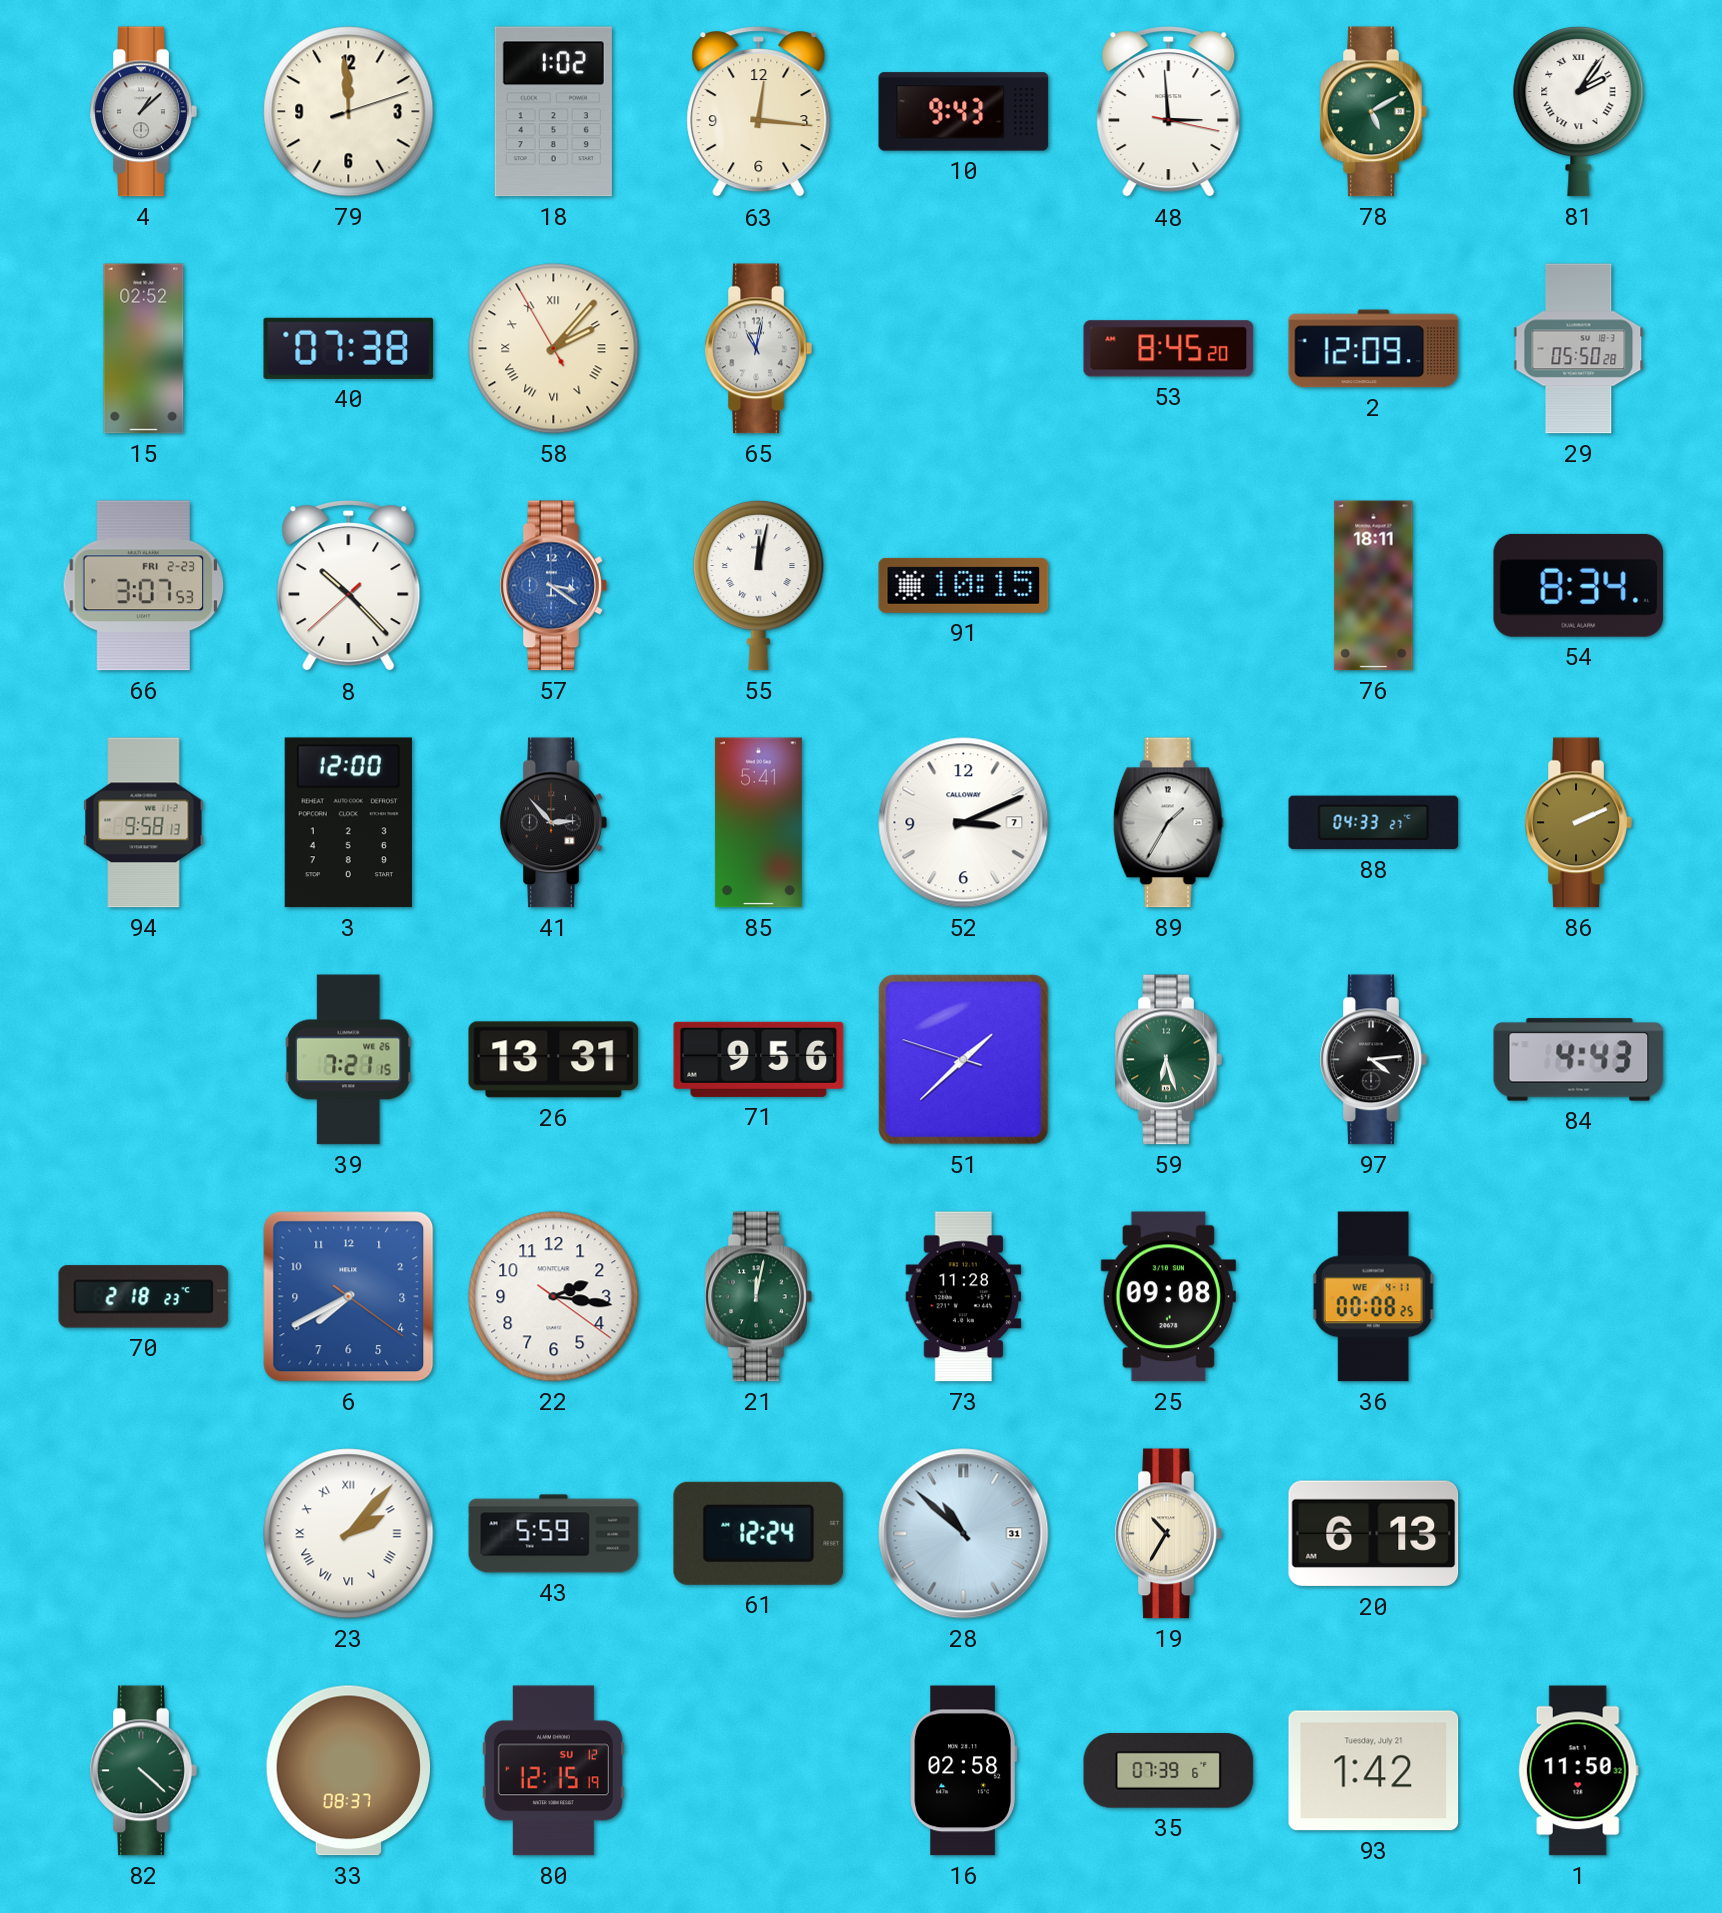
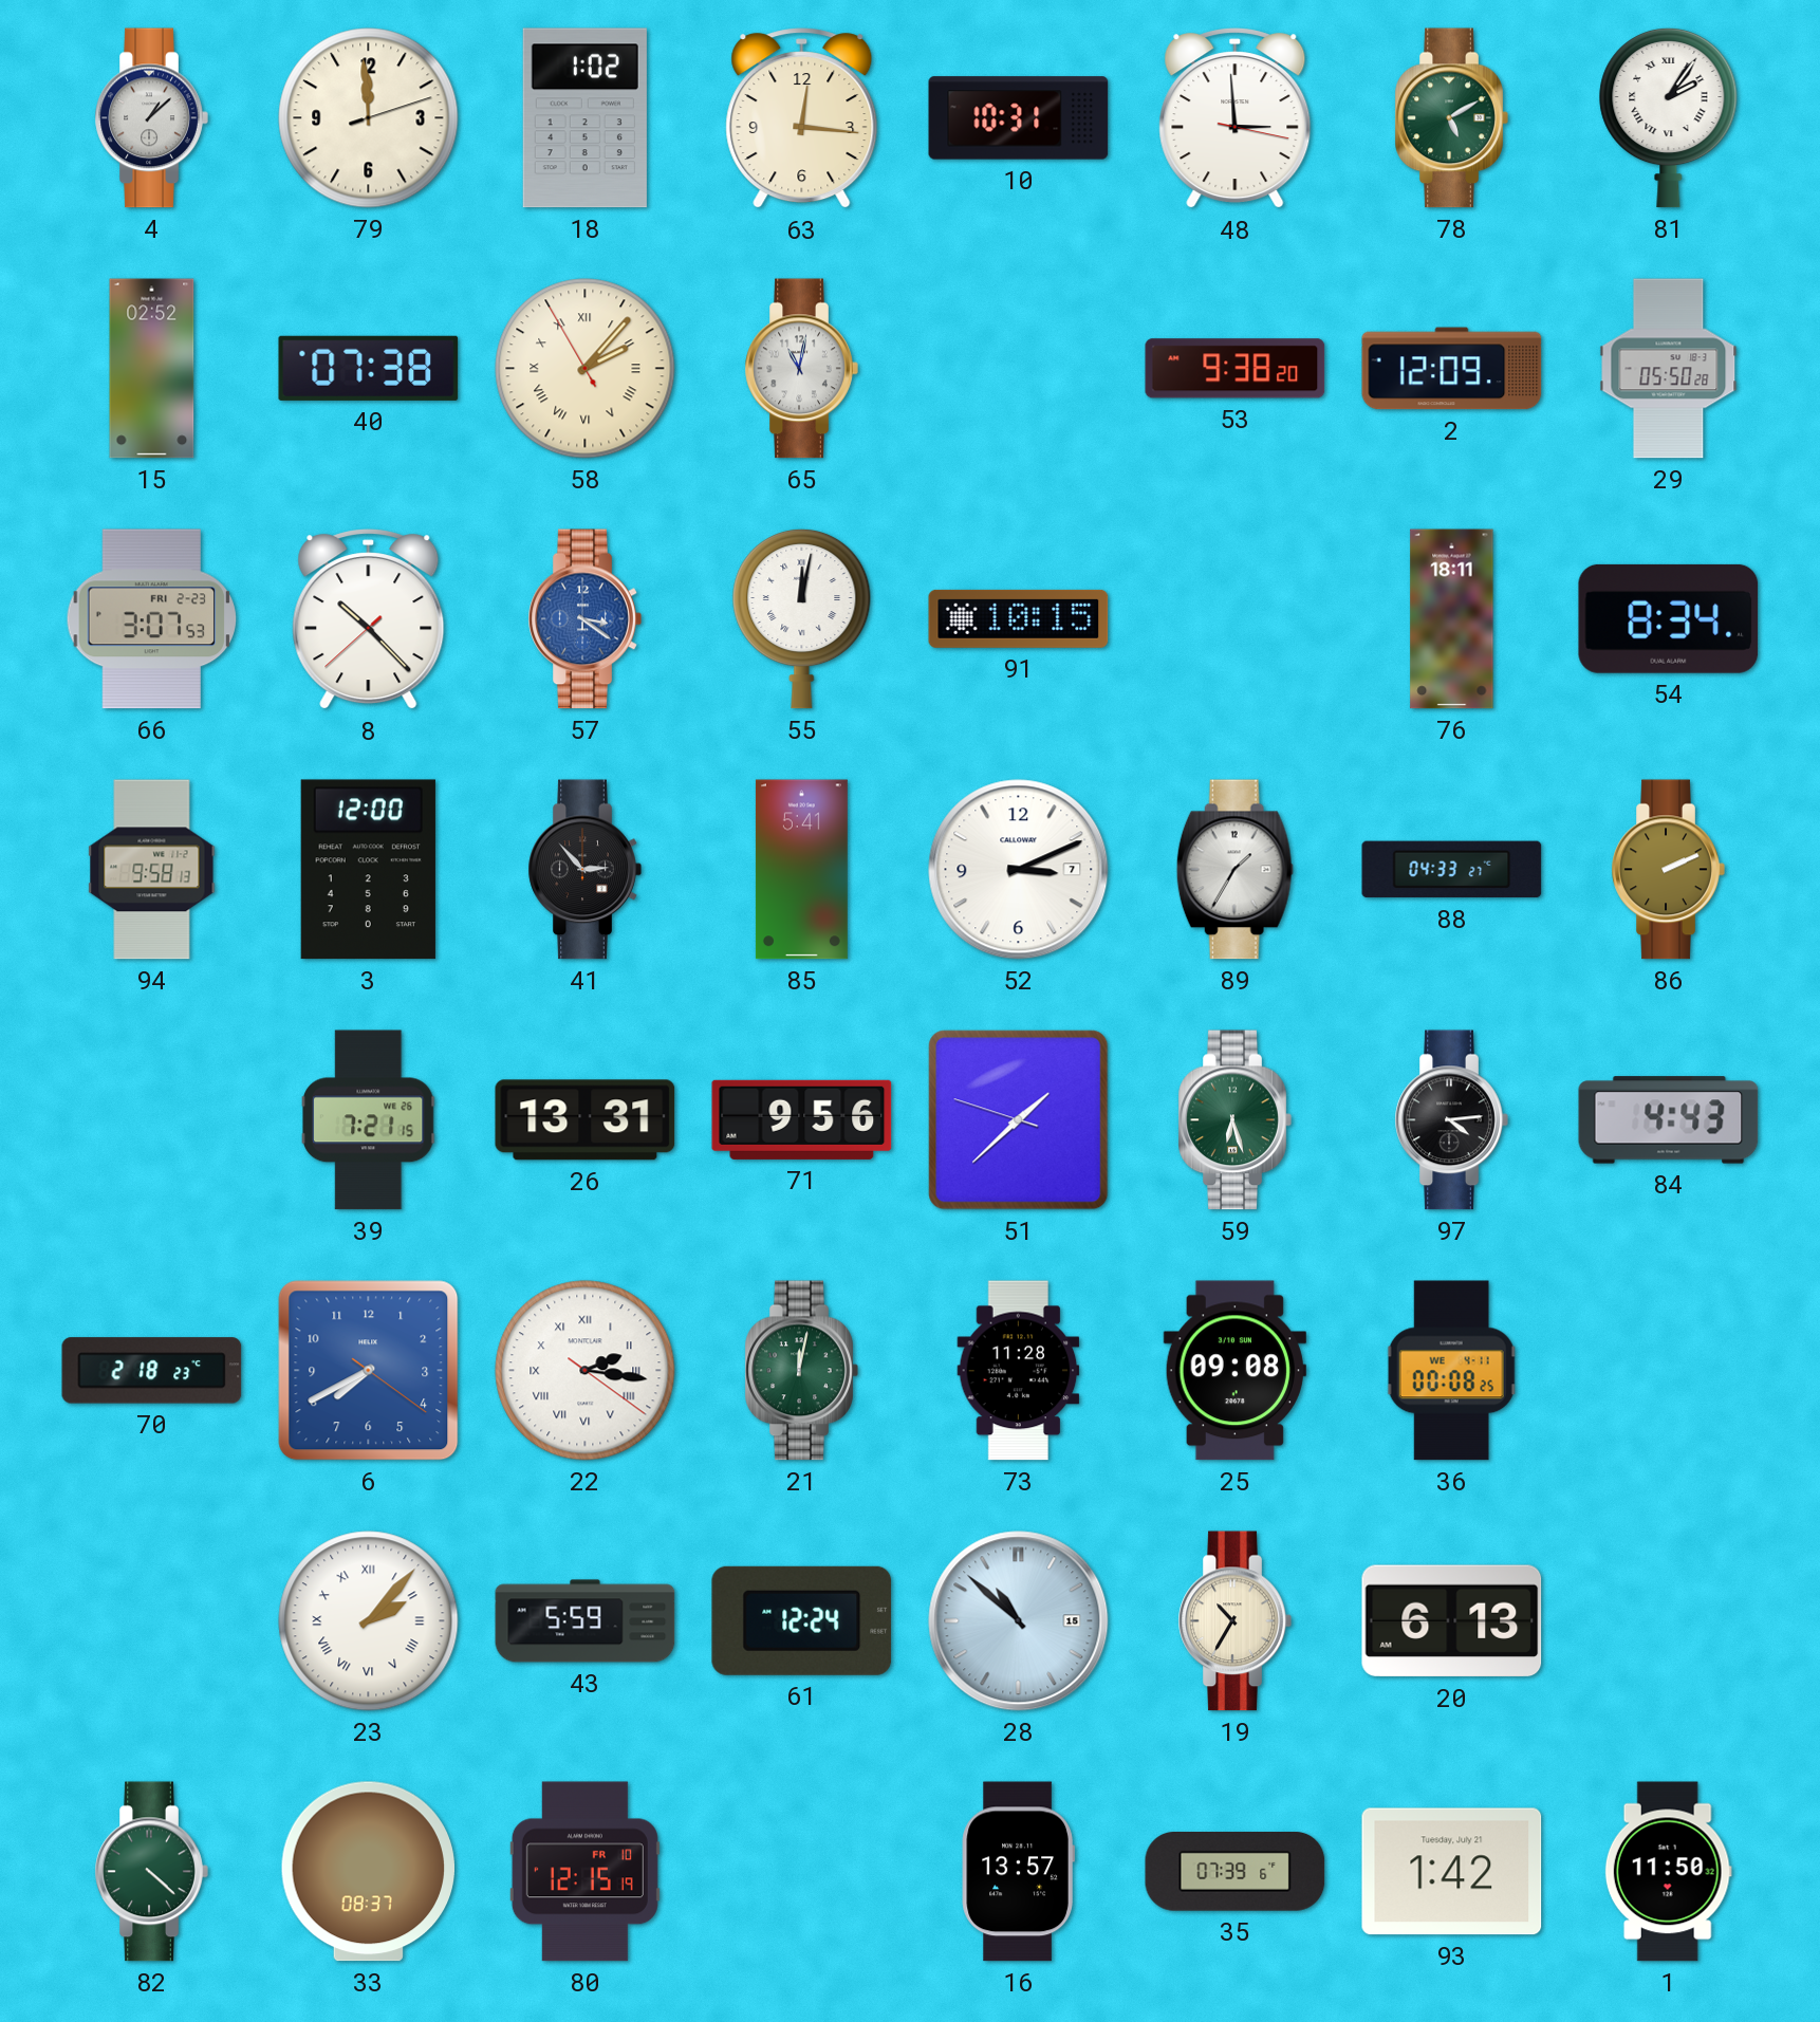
10: 9:43 -> 10:31
53: 8:45 -> 9:38
22 numerals: Arabic -> Roman
28 date: 31 -> 15
80 date: SU 12 -> FR 10
16: 02:58 -> 13:57
